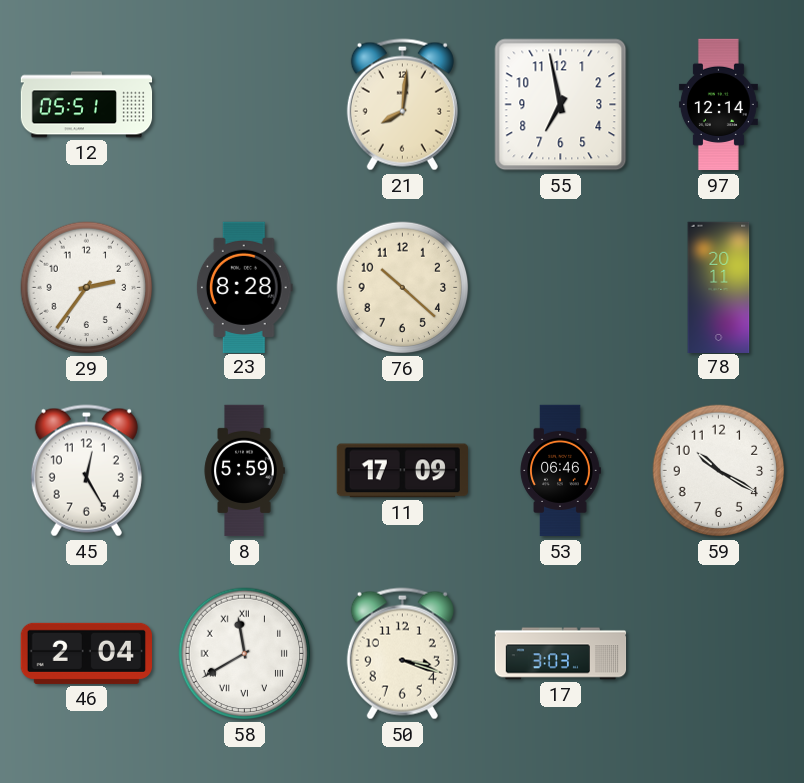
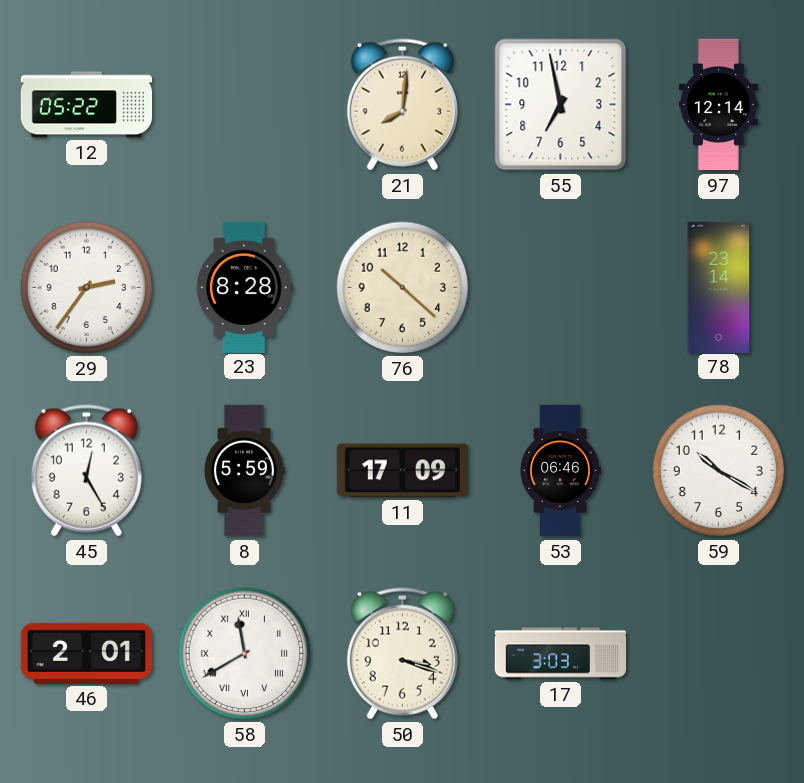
12: 05:51 -> 05:22
78: 20:11 -> 23:14
46: 2:04 -> 2:01
